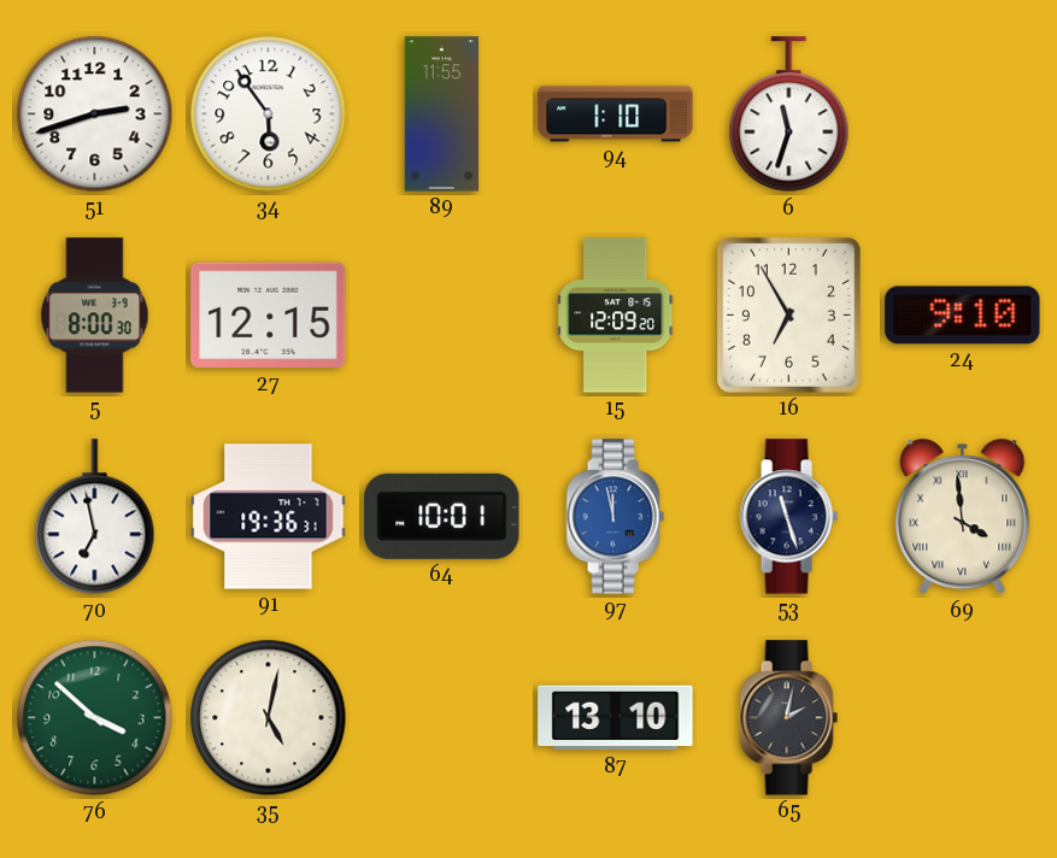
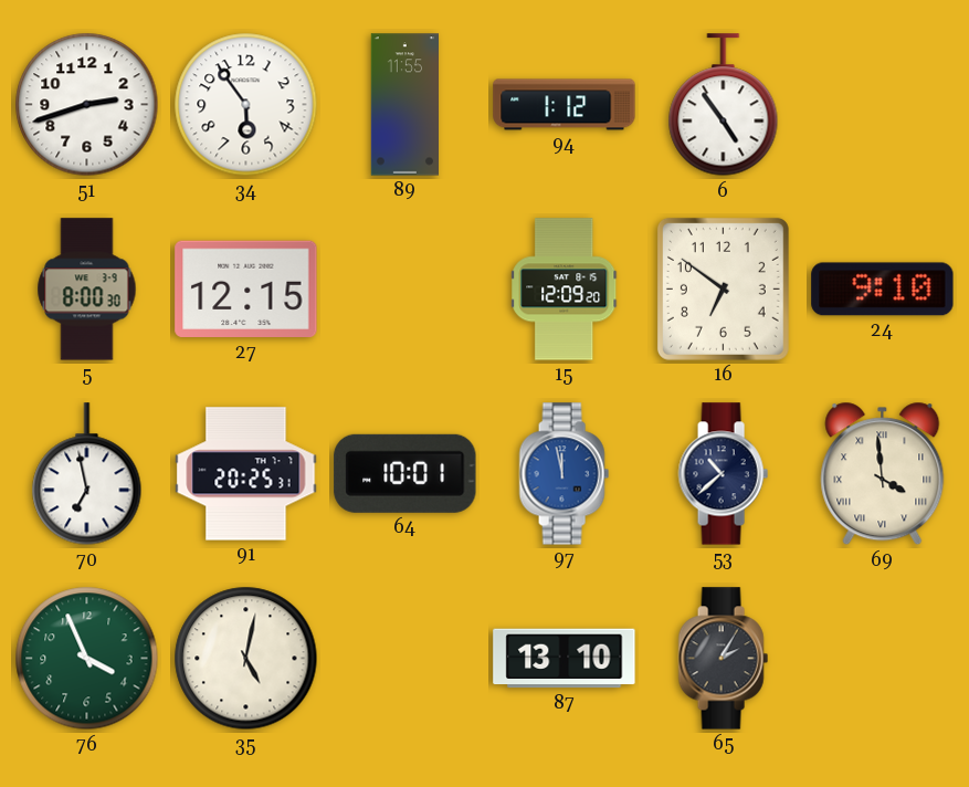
94: 1:10 -> 1:12
6: 11:33 -> 4:54
16: 6:55 -> 6:51
91: 19:36 -> 20:25
53: 11:27 -> 10:38
76: 3:52 -> 3:56
65: 2:02 -> 2:05
